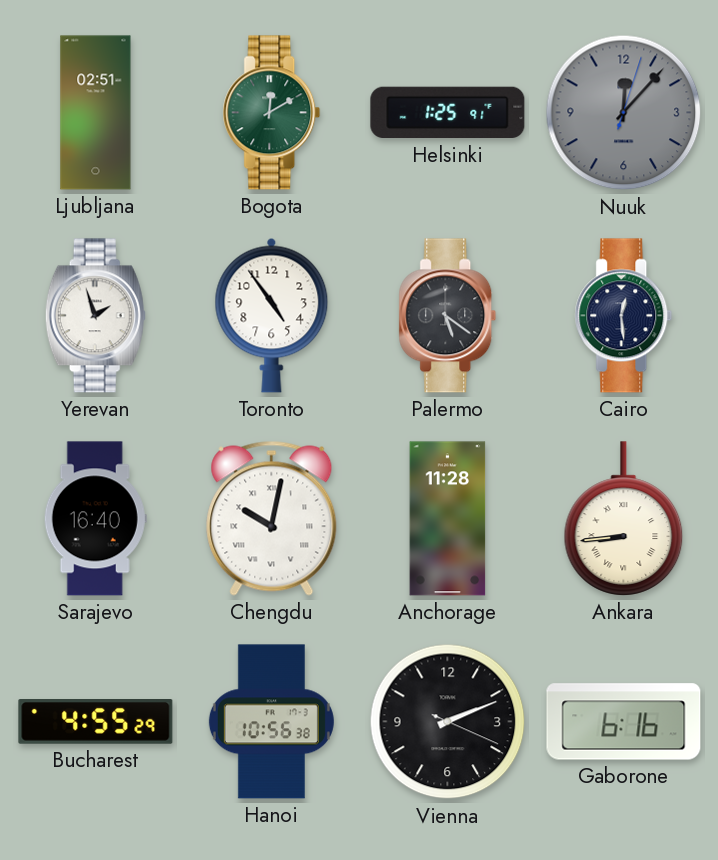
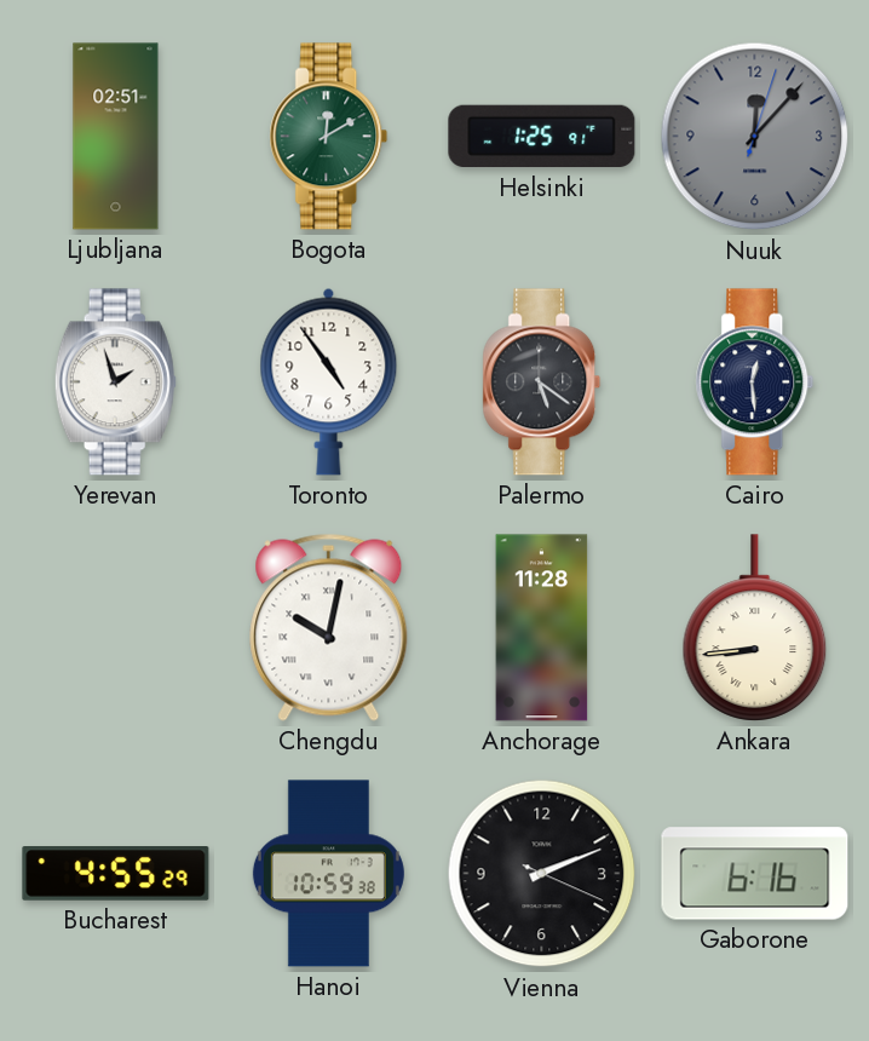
Sarajevo: 16:40 -> none
Hanoi: 10:56 -> 10:59
